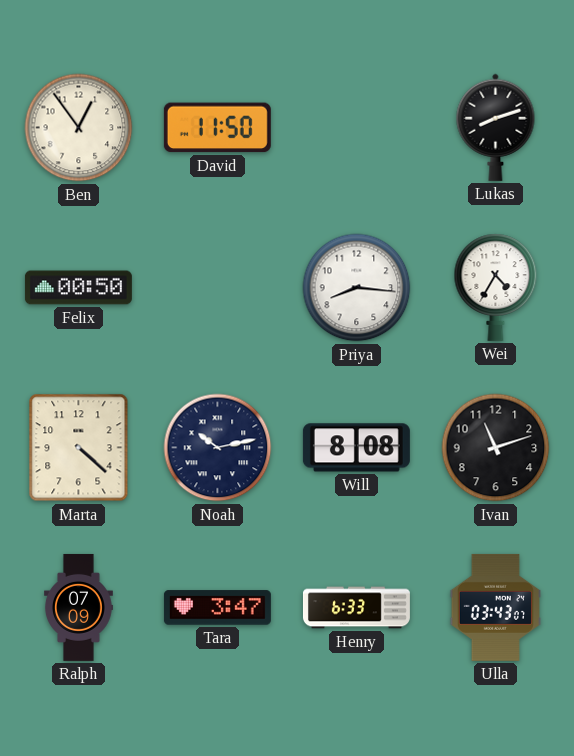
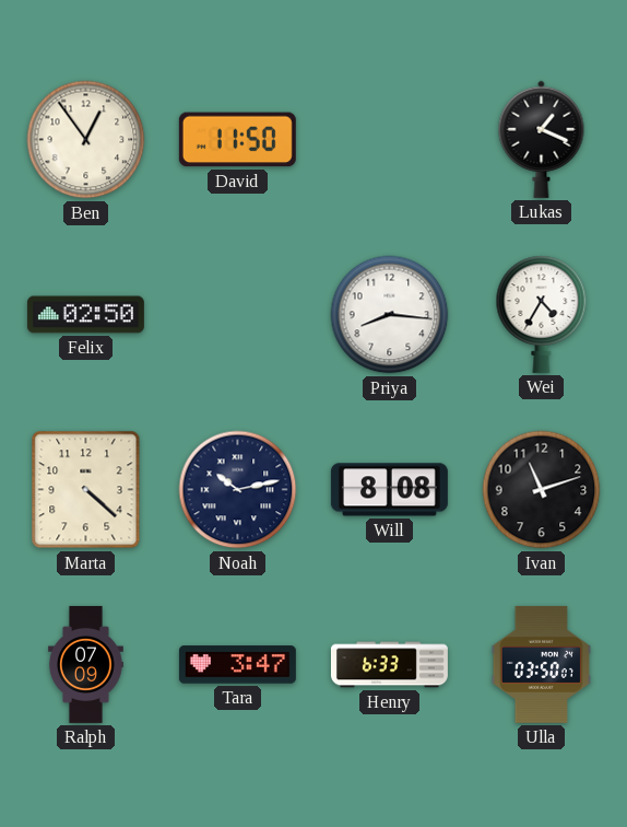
Lukas: 8:12 -> 1:19
Felix: 00:50 -> 02:50
Ulla: 03:43 -> 03:50
